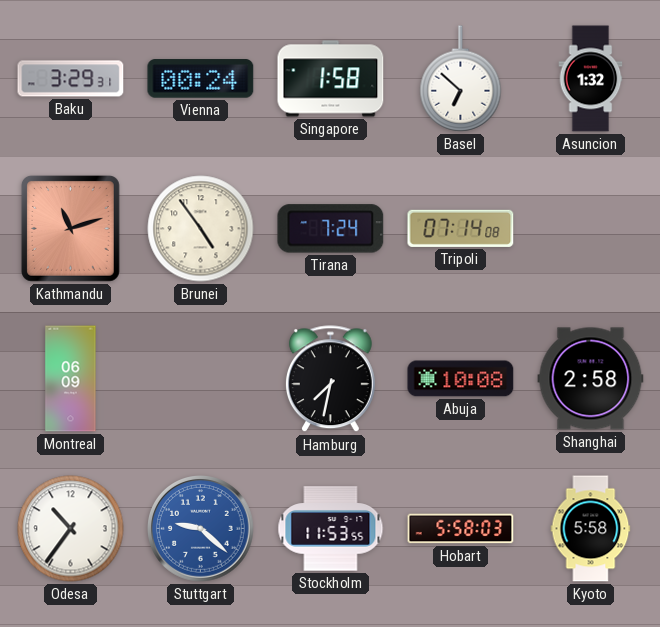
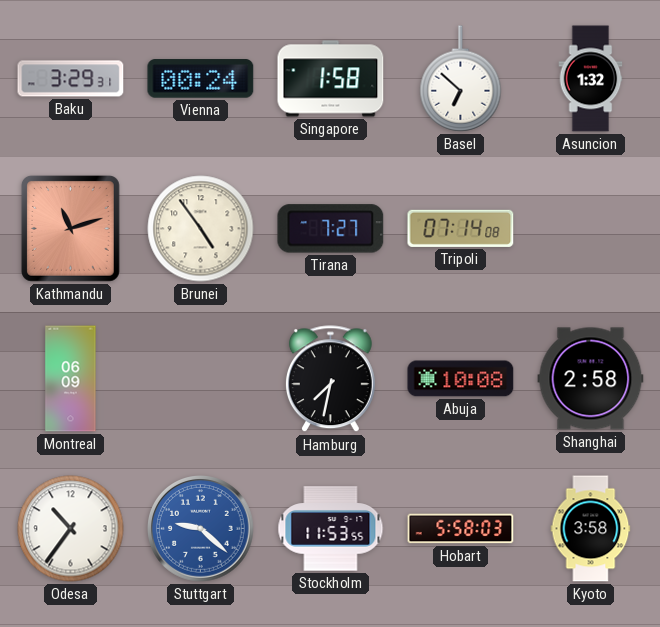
Tirana: 7:24 -> 7:27
Kyoto: 5:58 -> 3:58
